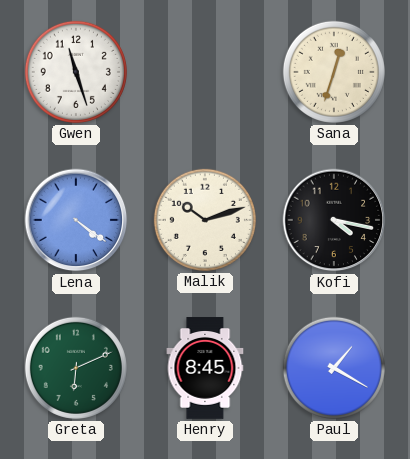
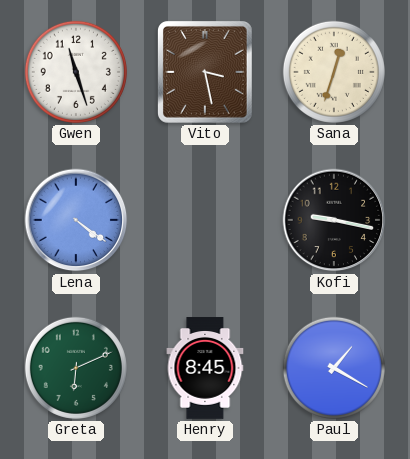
Vito: none -> 3:28
Malik: 10:12 -> none
Kofi: 4:17 -> 9:17
